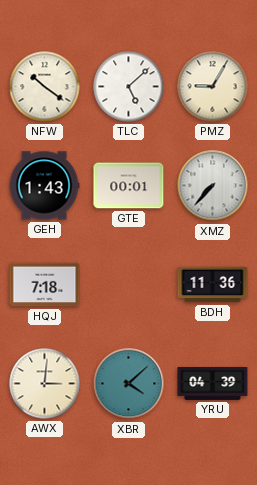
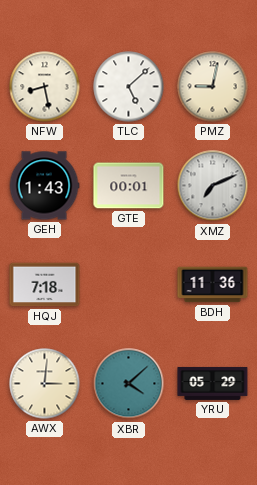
NFW: 10:21 -> 8:28
PMZ: 9:05 -> 9:02
XMZ: 7:37 -> 7:11
YRU: 04:39 -> 05:29
